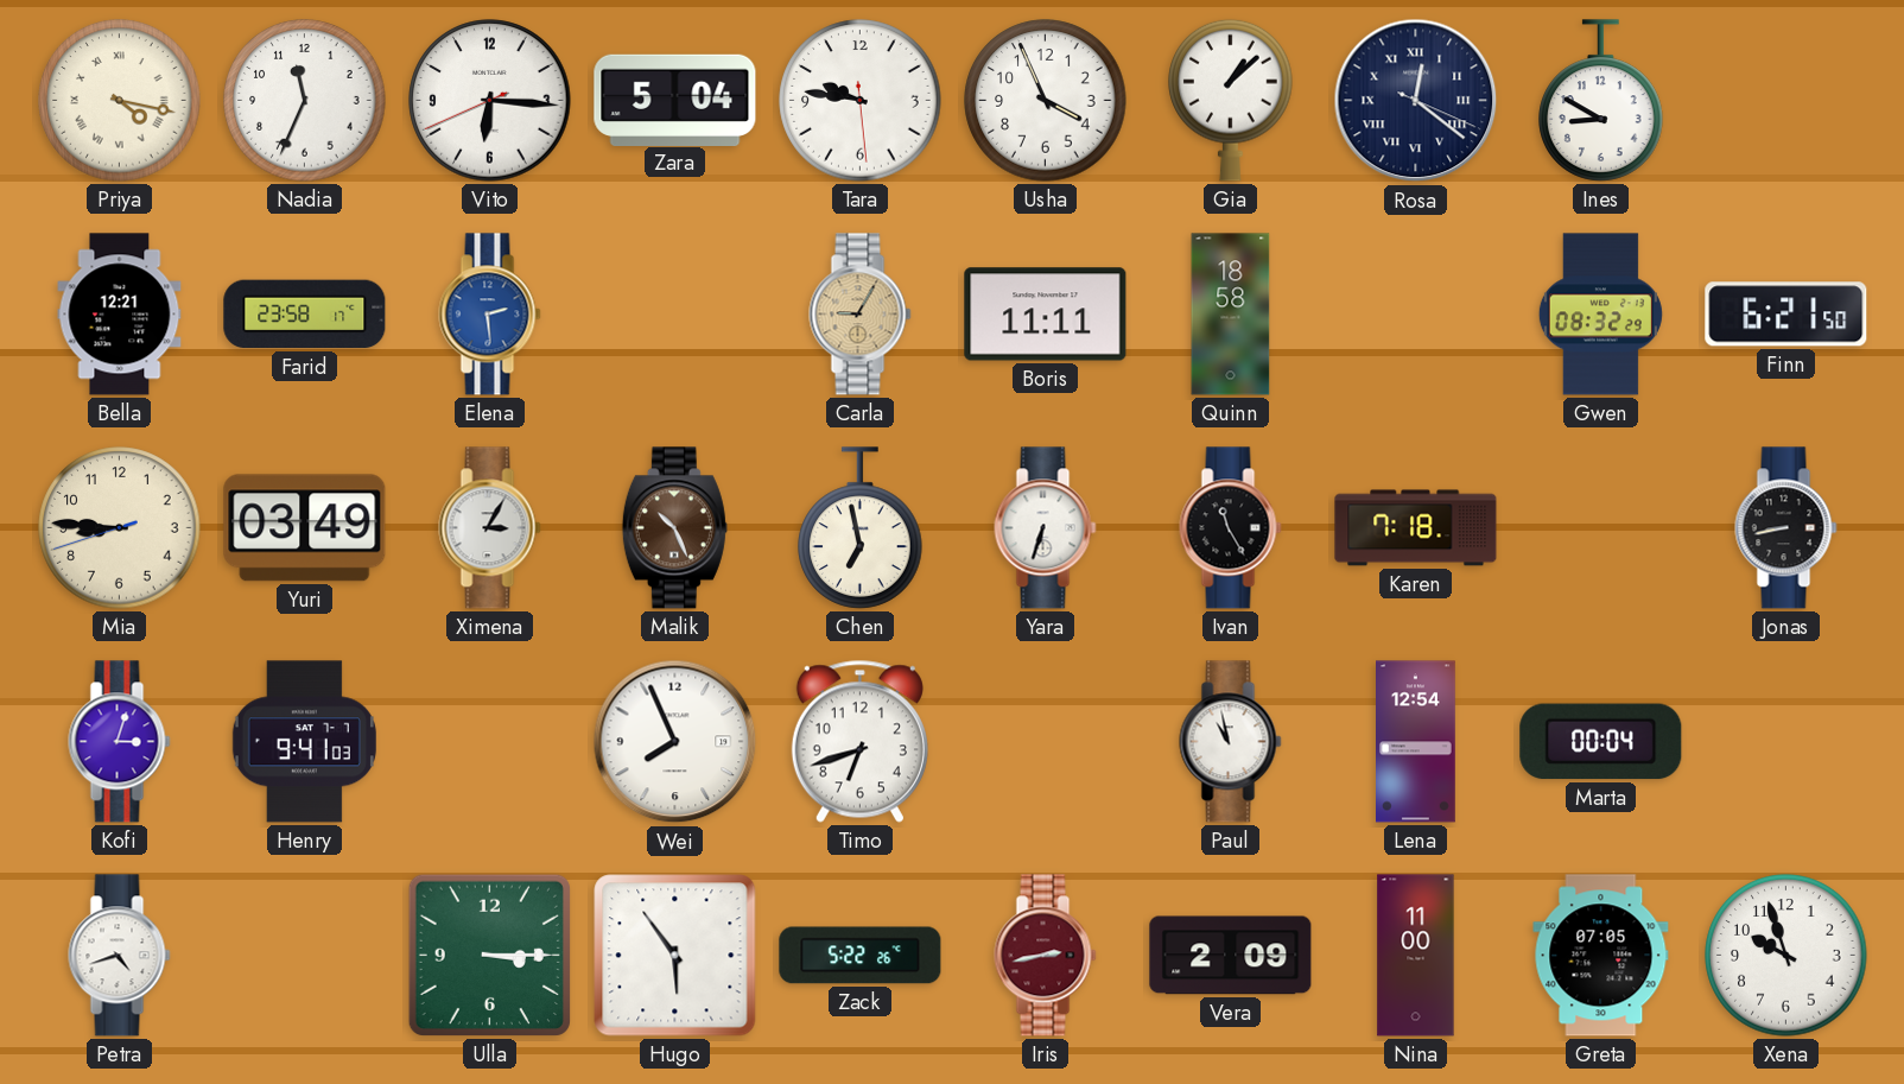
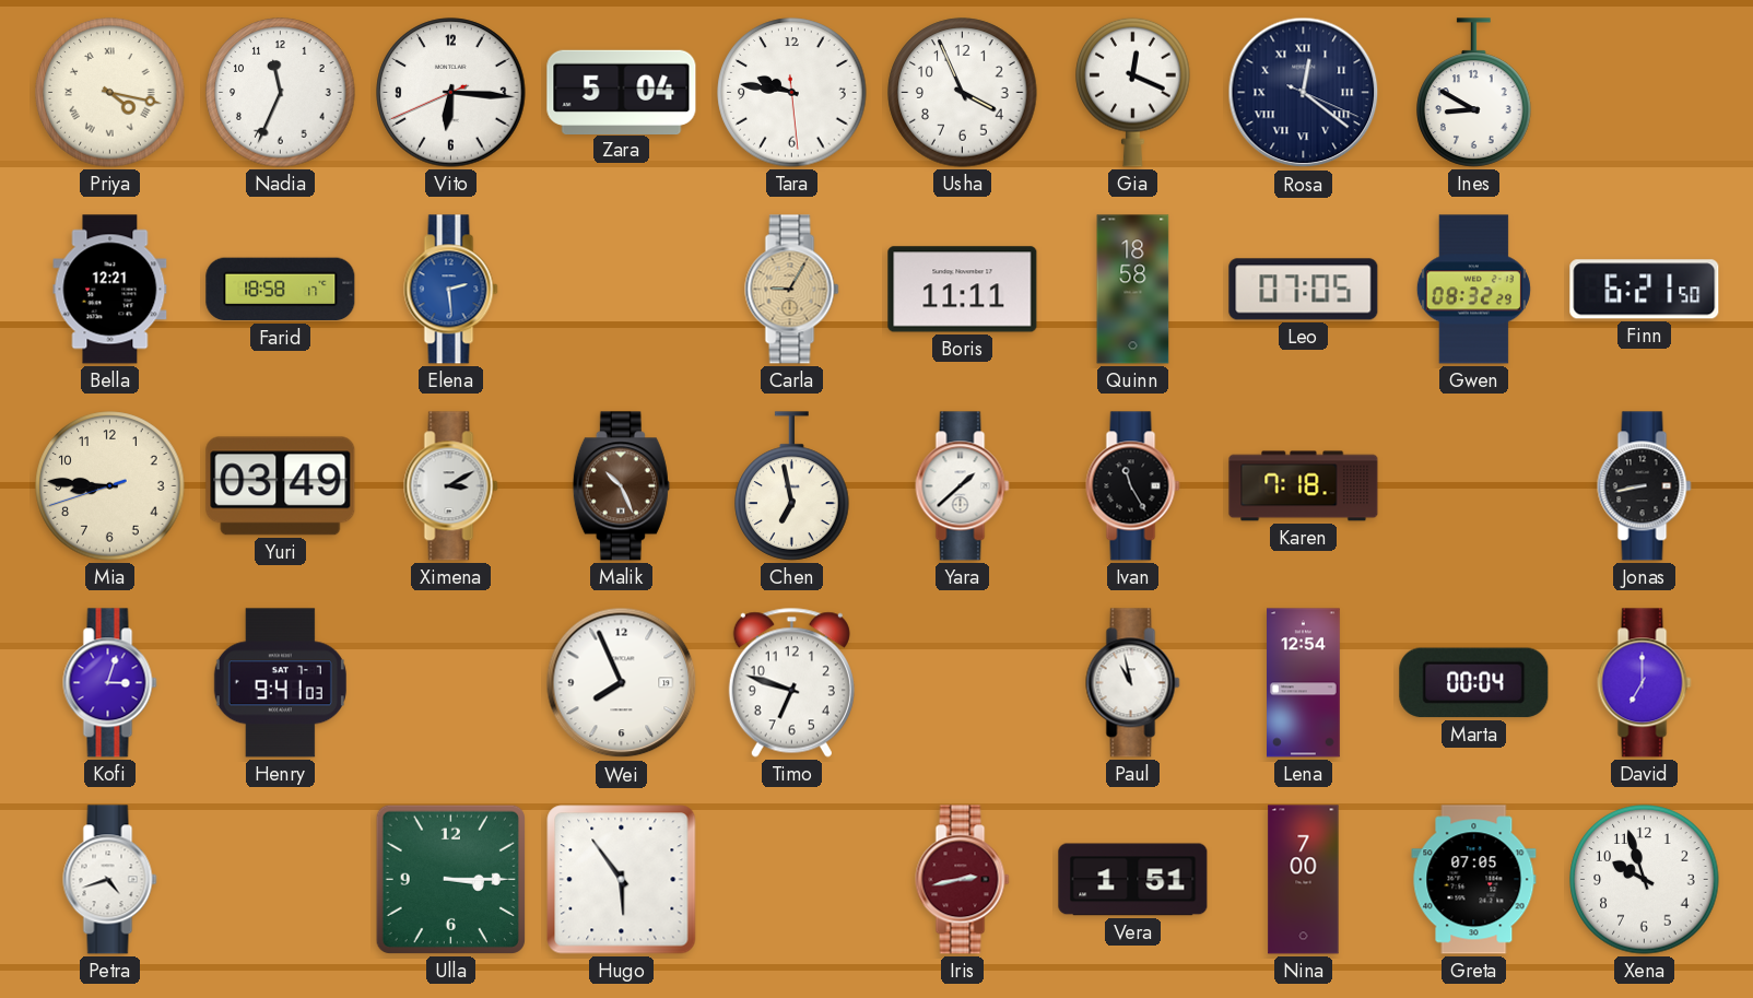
Gia: 1:08 -> 12:19
Farid: 23:58 -> 18:58
Leo: none -> 07:05
Ximena: 3:05 -> 3:10
Yara: 6:33 -> 1:38
Timo: 6:42 -> 6:48
David: none -> 7:00
Zack: 5:22 -> none
Vera: 2:09 -> 1:51
Nina: 11:00 -> 7:00
